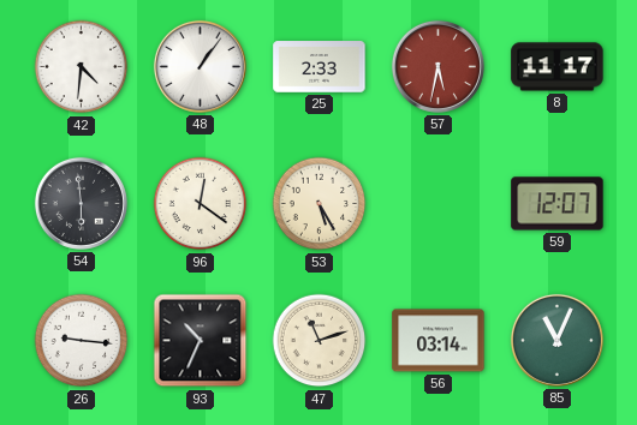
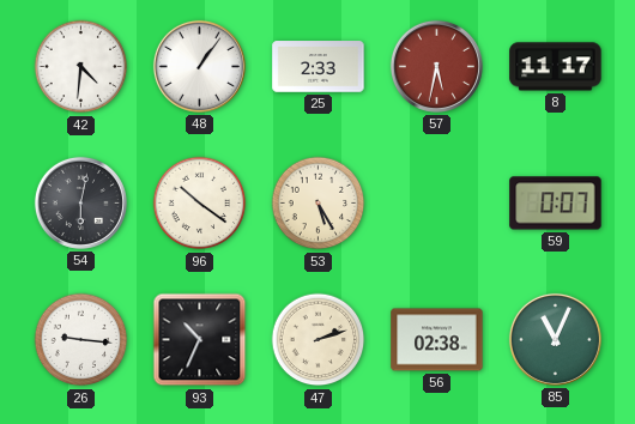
54: 5:59 -> 6:02
96: 12:21 -> 10:21
59: 12:07 -> 0:07
47: 11:12 -> 2:12
56: 03:14 -> 02:38
